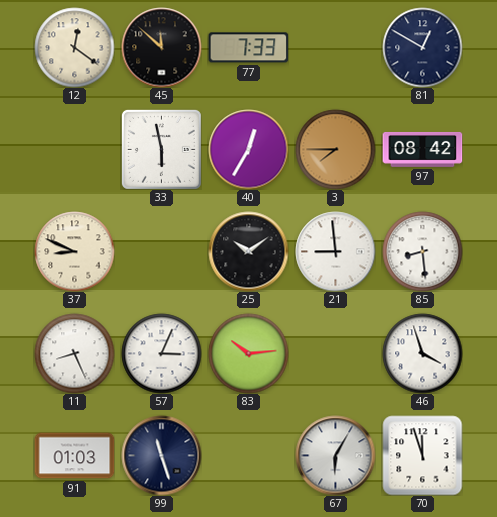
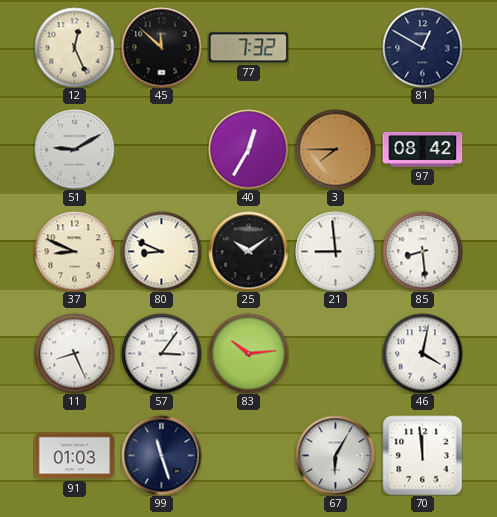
12: 12:21 -> 12:26
77: 7:33 -> 7:32
51: none -> 9:10
33: 5:58 -> none
80: none -> 8:49
57: 3:04 -> 3:06
46: 3:57 -> 4:02
70: 11:57 -> 11:59
